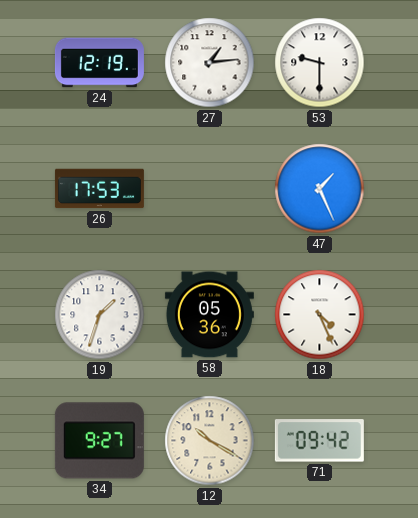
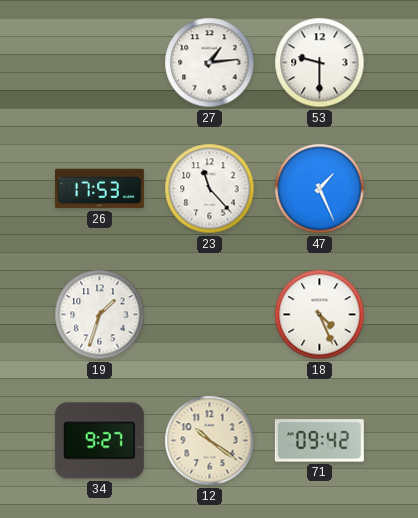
24: 12:19 -> none
23: none -> 11:23
58: 05:36 -> none
12: 10:20 -> 10:21
